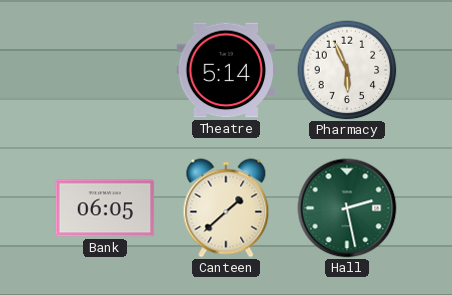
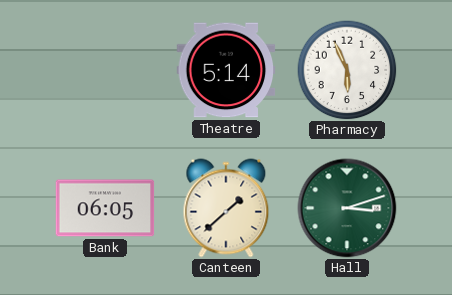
Hall: 2:28 -> 3:12
